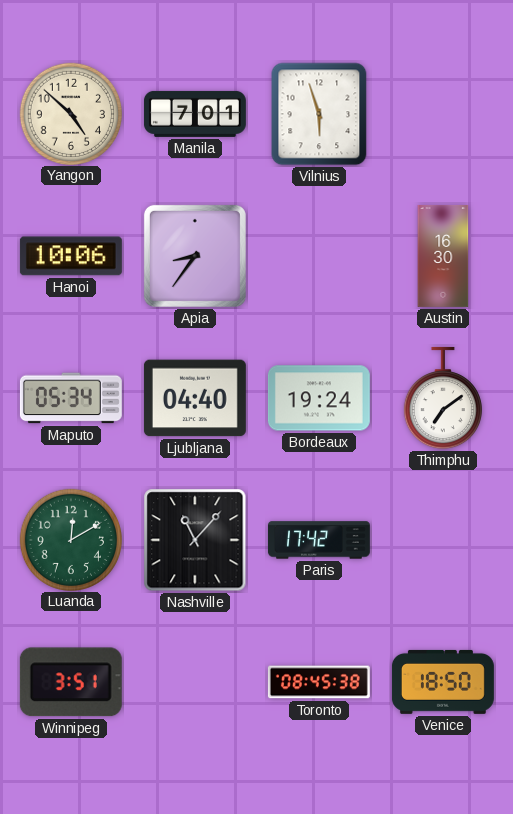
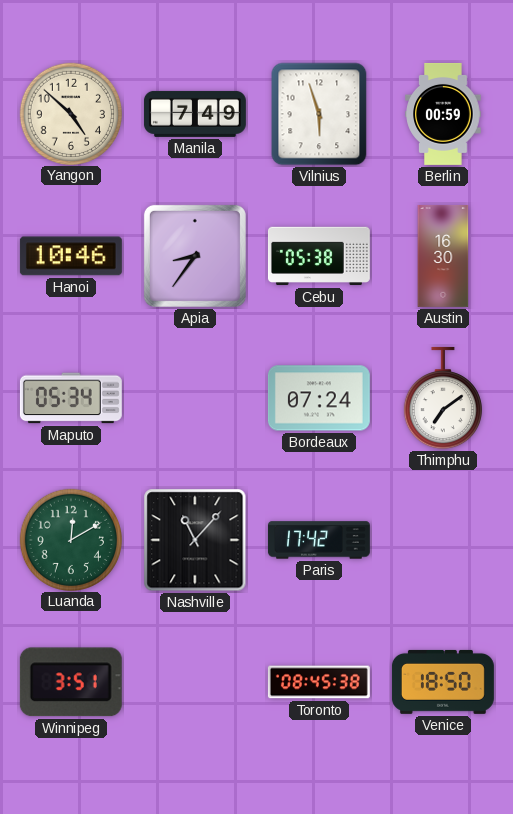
Manila: 7:01 -> 7:49
Berlin: none -> 00:59
Hanoi: 10:06 -> 10:46
Cebu: none -> 05:38
Ljubljana: 04:40 -> none
Bordeaux: 19:24 -> 07:24
